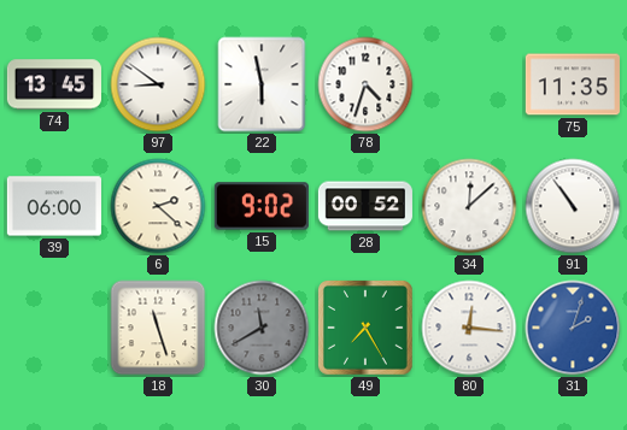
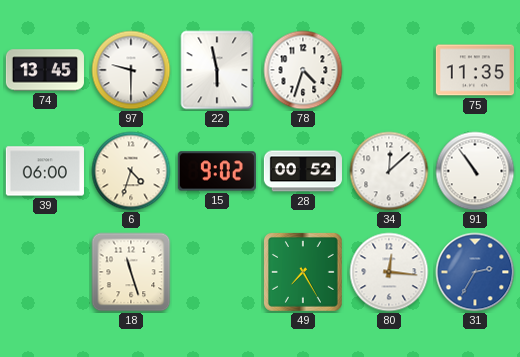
97: 8:51 -> 9:30
6: 2:22 -> 4:33
30: 11:40 -> none
31: 2:03 -> 2:35
